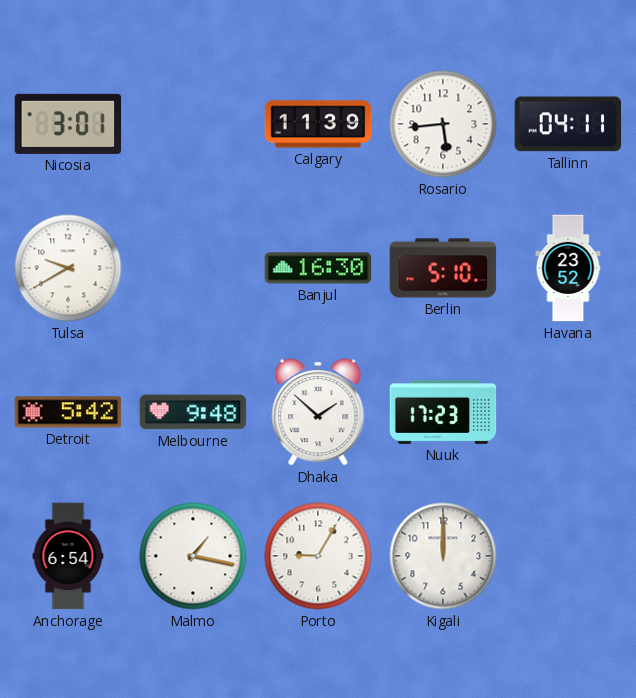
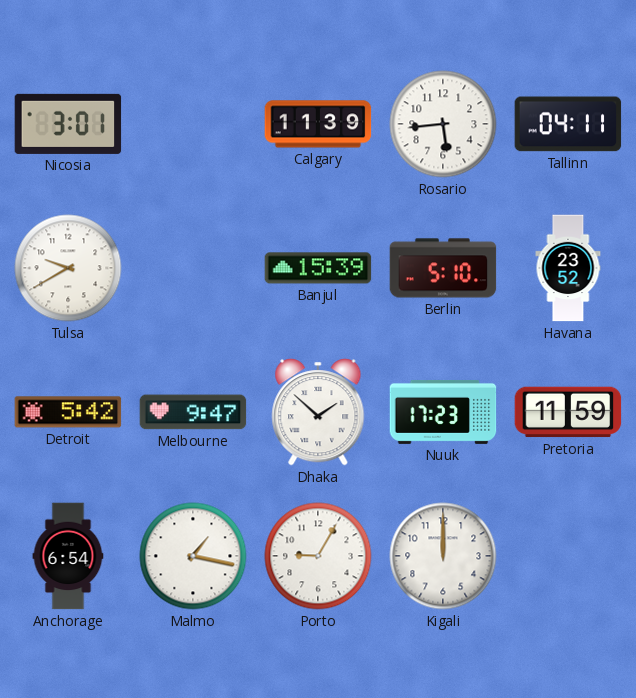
Banjul: 16:30 -> 15:39
Melbourne: 9:48 -> 9:47
Pretoria: none -> 11:59
